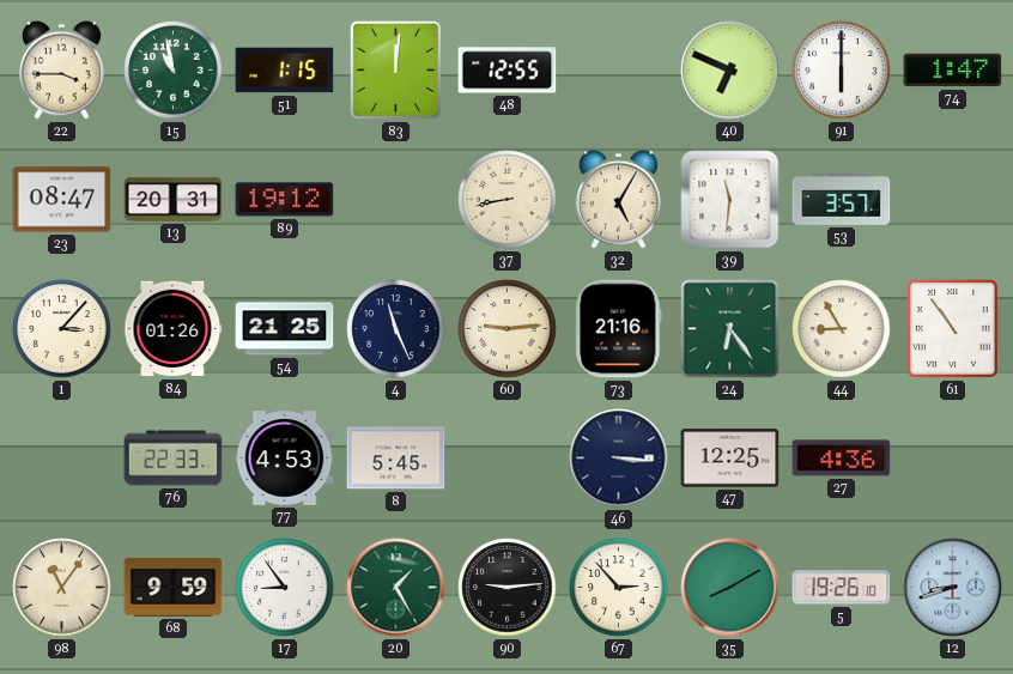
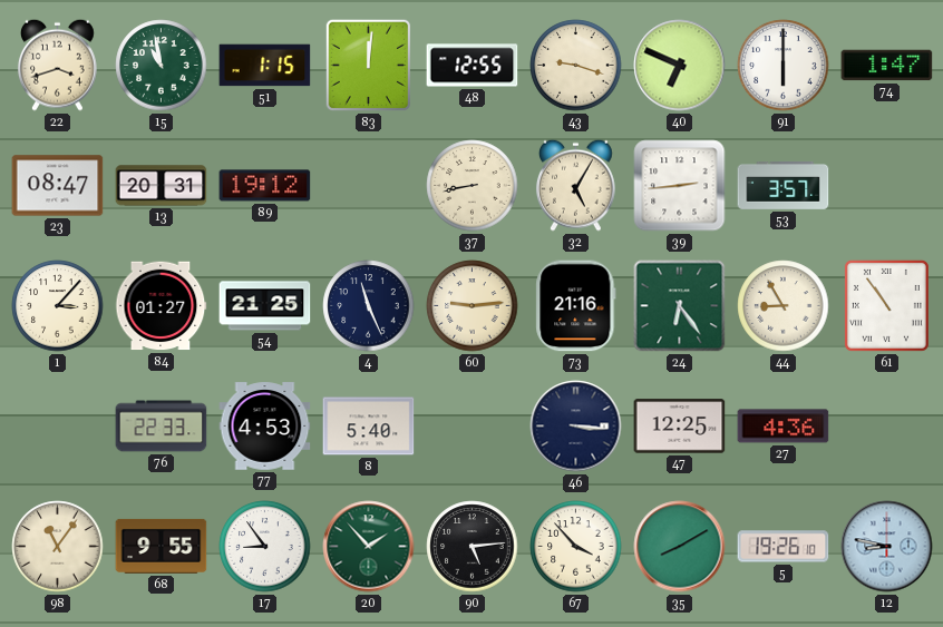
22: 3:45 -> 3:42
43: none -> 9:18
39: 11:31 -> 2:44
84: 01:26 -> 01:27
8: 5:45 -> 5:40
68: 9:59 -> 9:55
20: 1:25 -> 1:53
90: 9:14 -> 5:14
67: 2:53 -> 3:53
12: 8:42 -> 8:47
